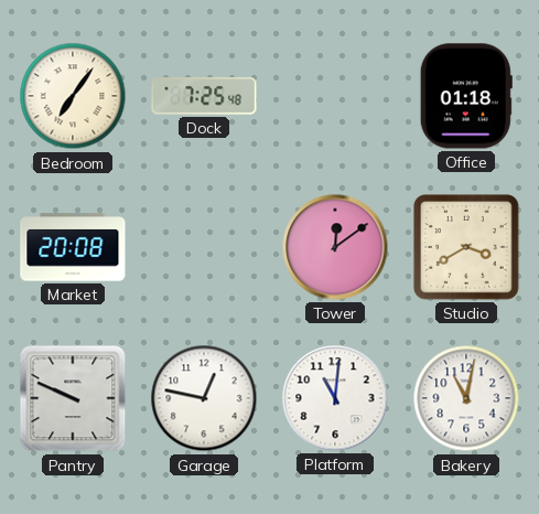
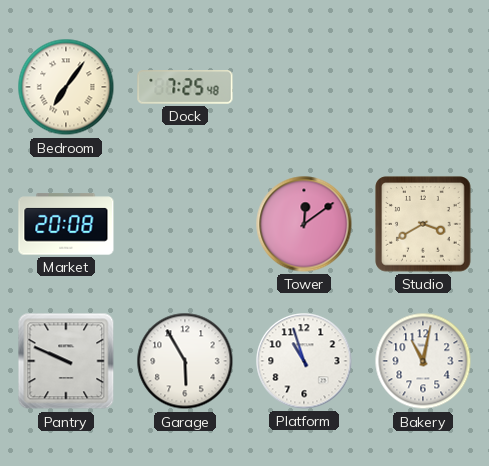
Office: 01:18 -> none
Garage: 12:47 -> 5:55
Platform: 11:01 -> 10:57
